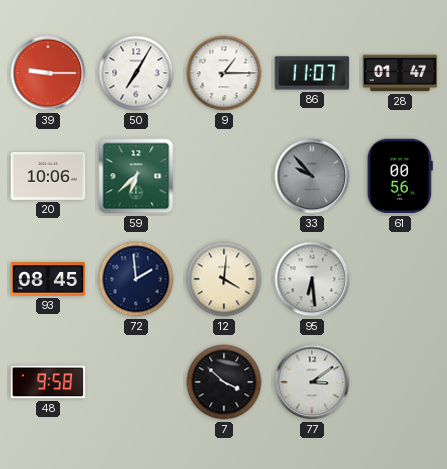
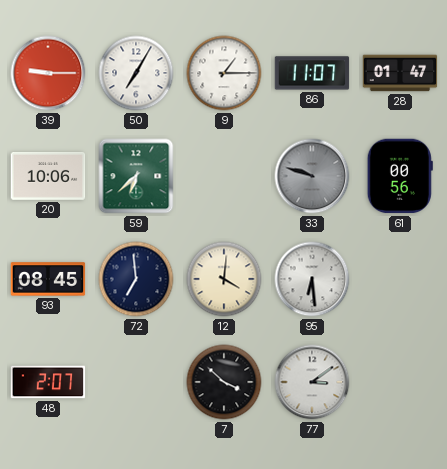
33: 9:53 -> 9:48
72: 1:59 -> 6:59
48: 9:58 -> 2:07
